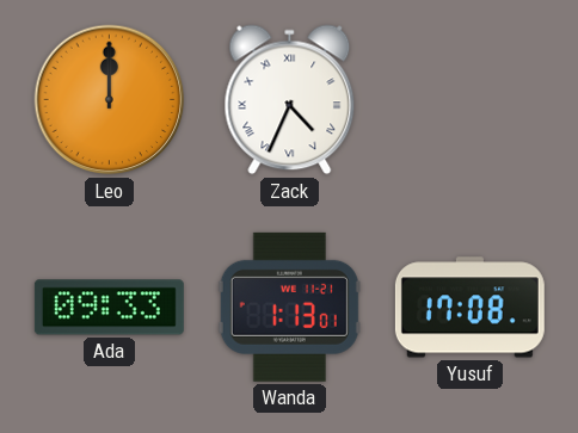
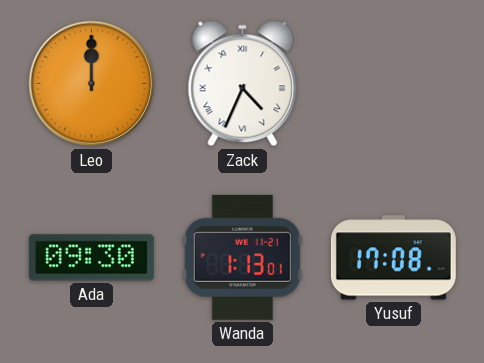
Ada: 09:33 -> 09:30
